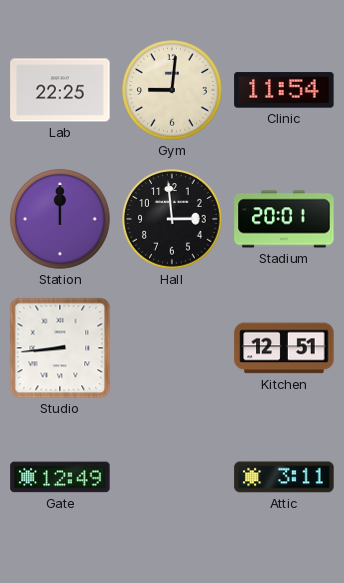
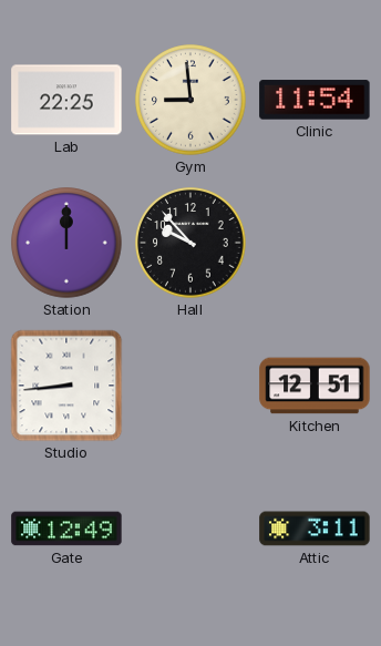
Gym: 9:01 -> 8:59
Hall: 2:59 -> 9:53
Stadium: 20:01 -> none
